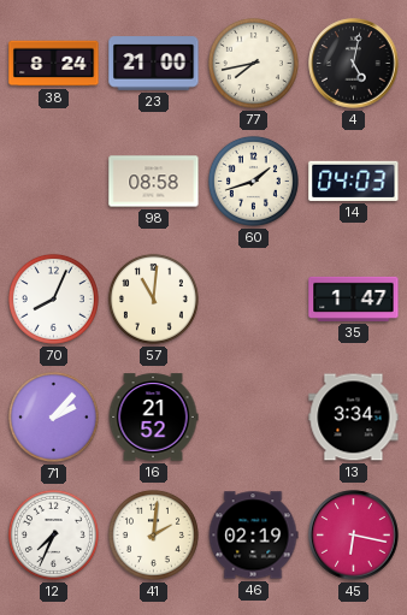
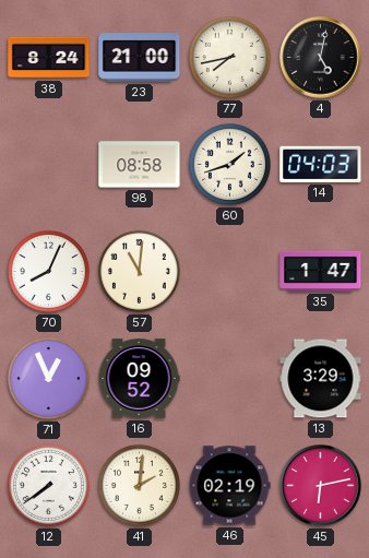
71: 2:07 -> 12:56
16: 21:52 -> 09:52
13: 3:34 -> 3:29
12: 7:34 -> 7:39
45: 6:17 -> 6:13
